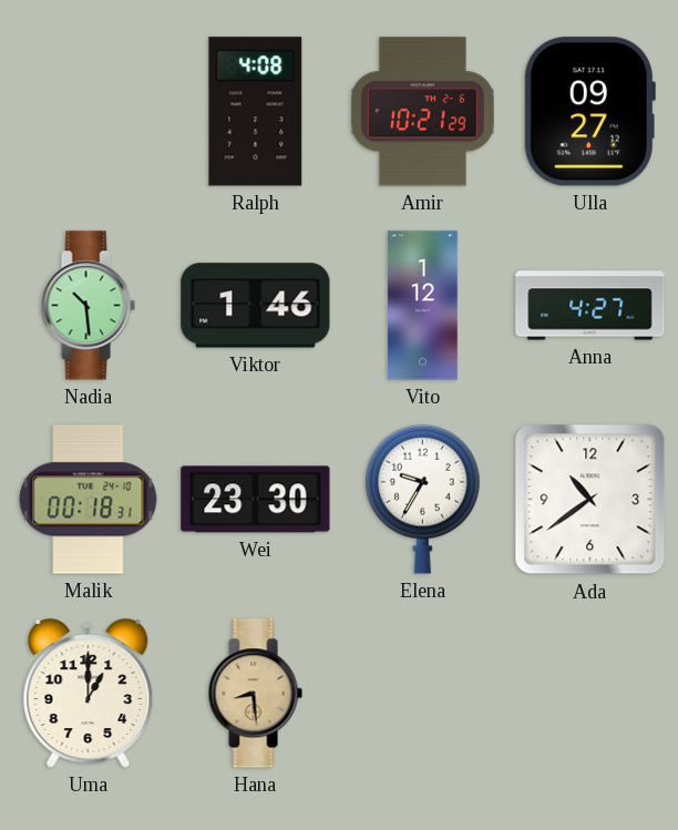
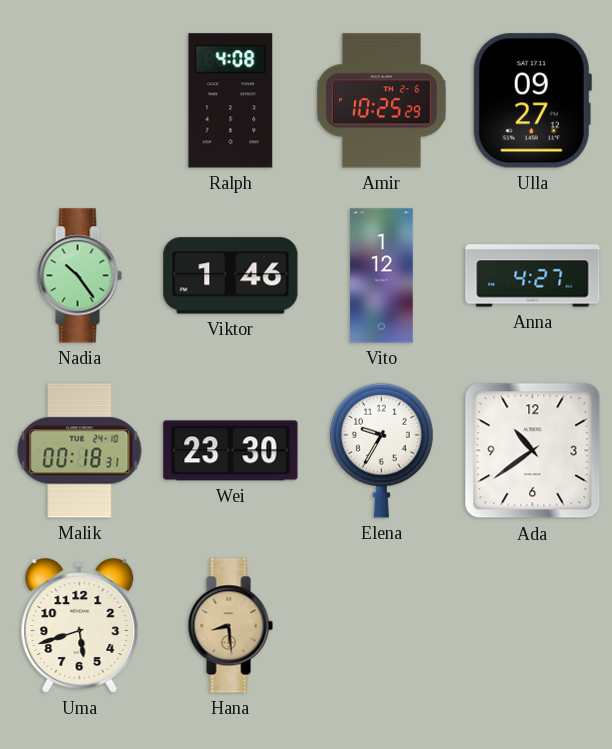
Amir: 10:21 -> 10:25
Nadia: 10:29 -> 10:24
Uma: 1:00 -> 5:42
